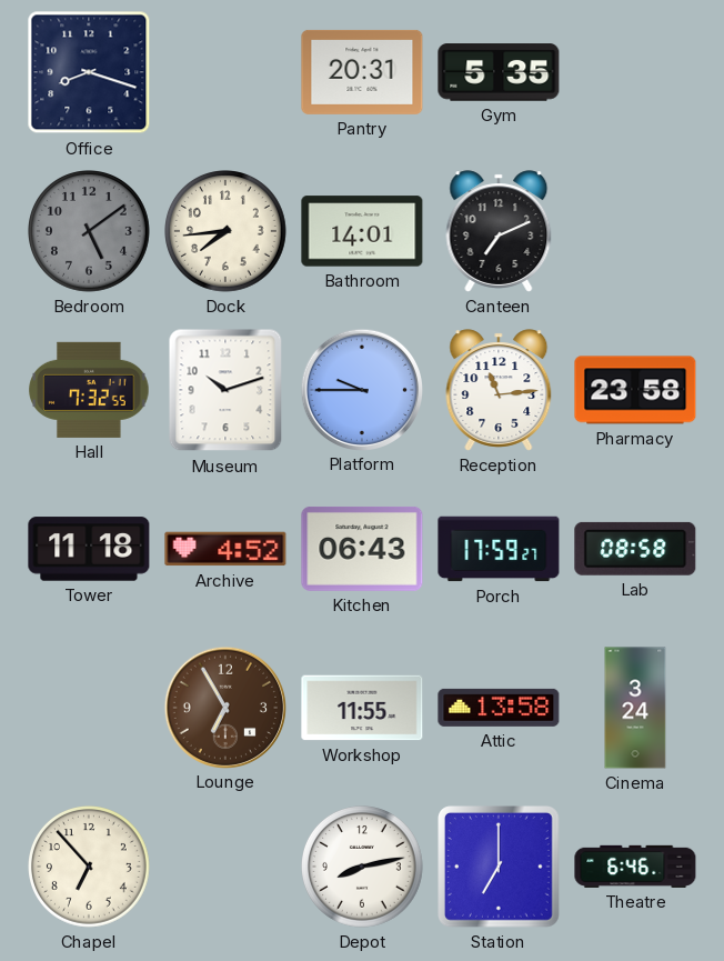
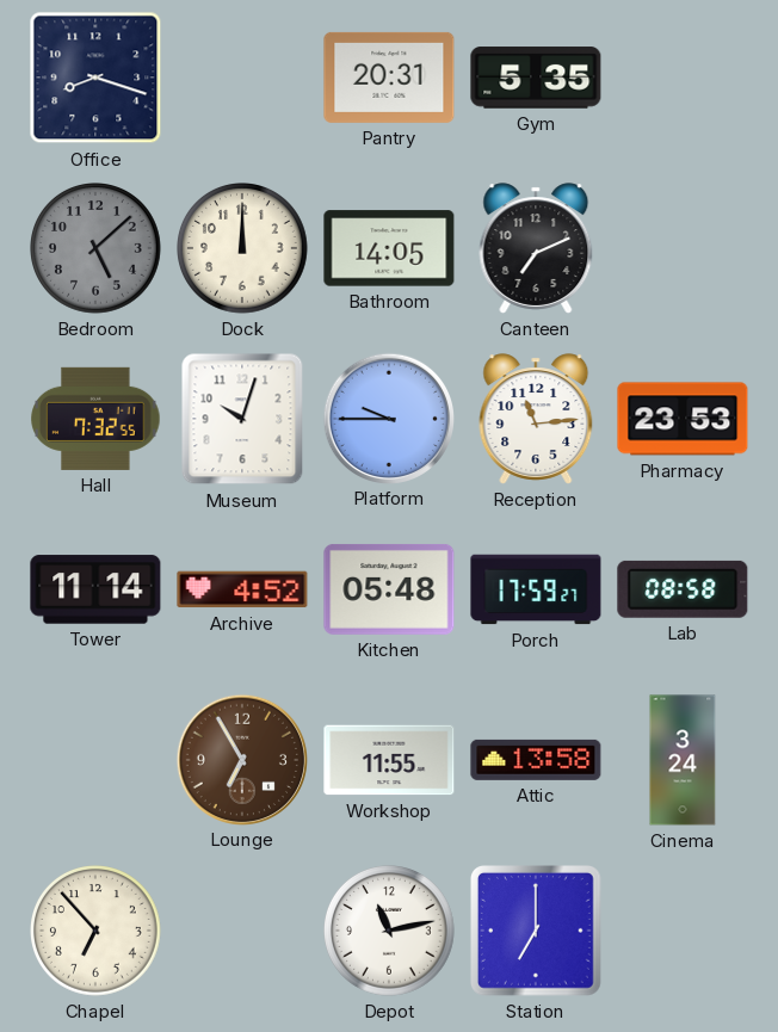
Bedroom: 5:09 -> 5:08
Dock: 7:44 -> 12:00
Bathroom: 14:01 -> 14:05
Museum: 10:12 -> 10:03
Pharmacy: 23:58 -> 23:53
Tower: 11:18 -> 11:14
Kitchen: 06:43 -> 05:48
Depot: 8:13 -> 11:13
Theatre: 6:46 -> none
